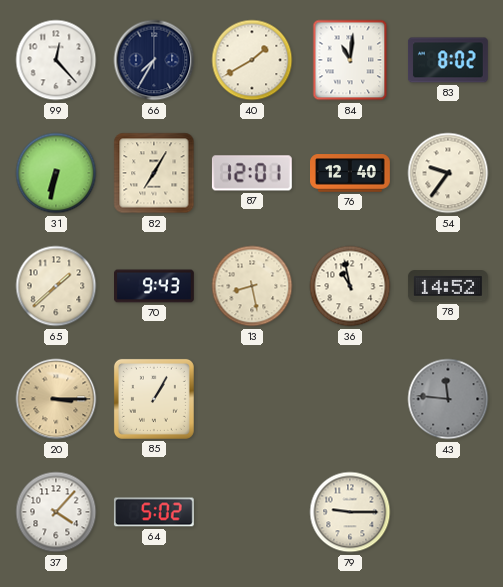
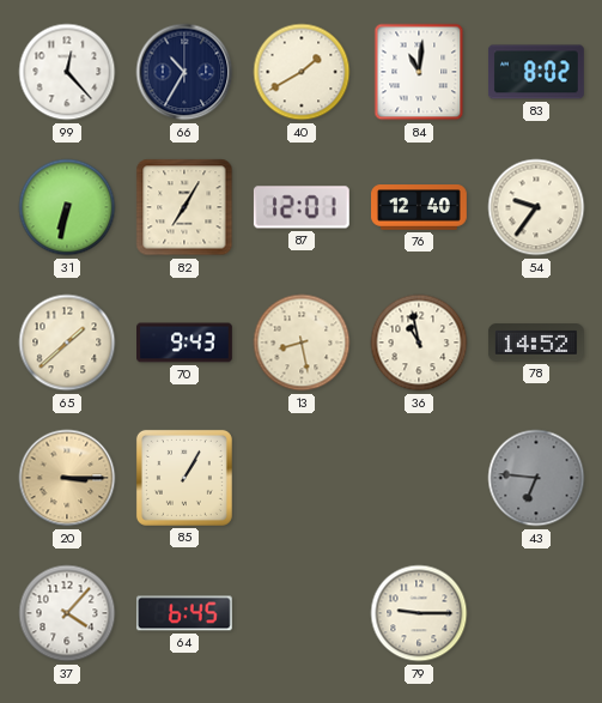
66: 7:35 -> 10:35
43: 11:46 -> 6:46
64: 5:02 -> 6:45
